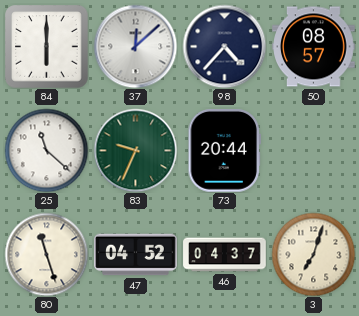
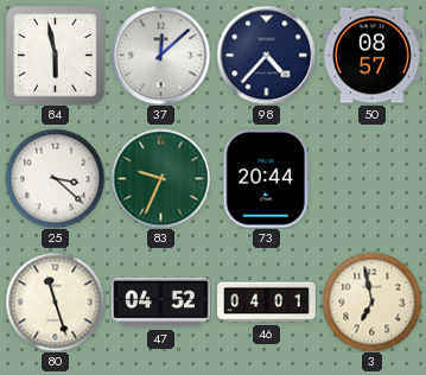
84: 6:00 -> 5:58
25: 11:22 -> 3:22
46: 04:37 -> 04:01
3: 7:03 -> 6:58
